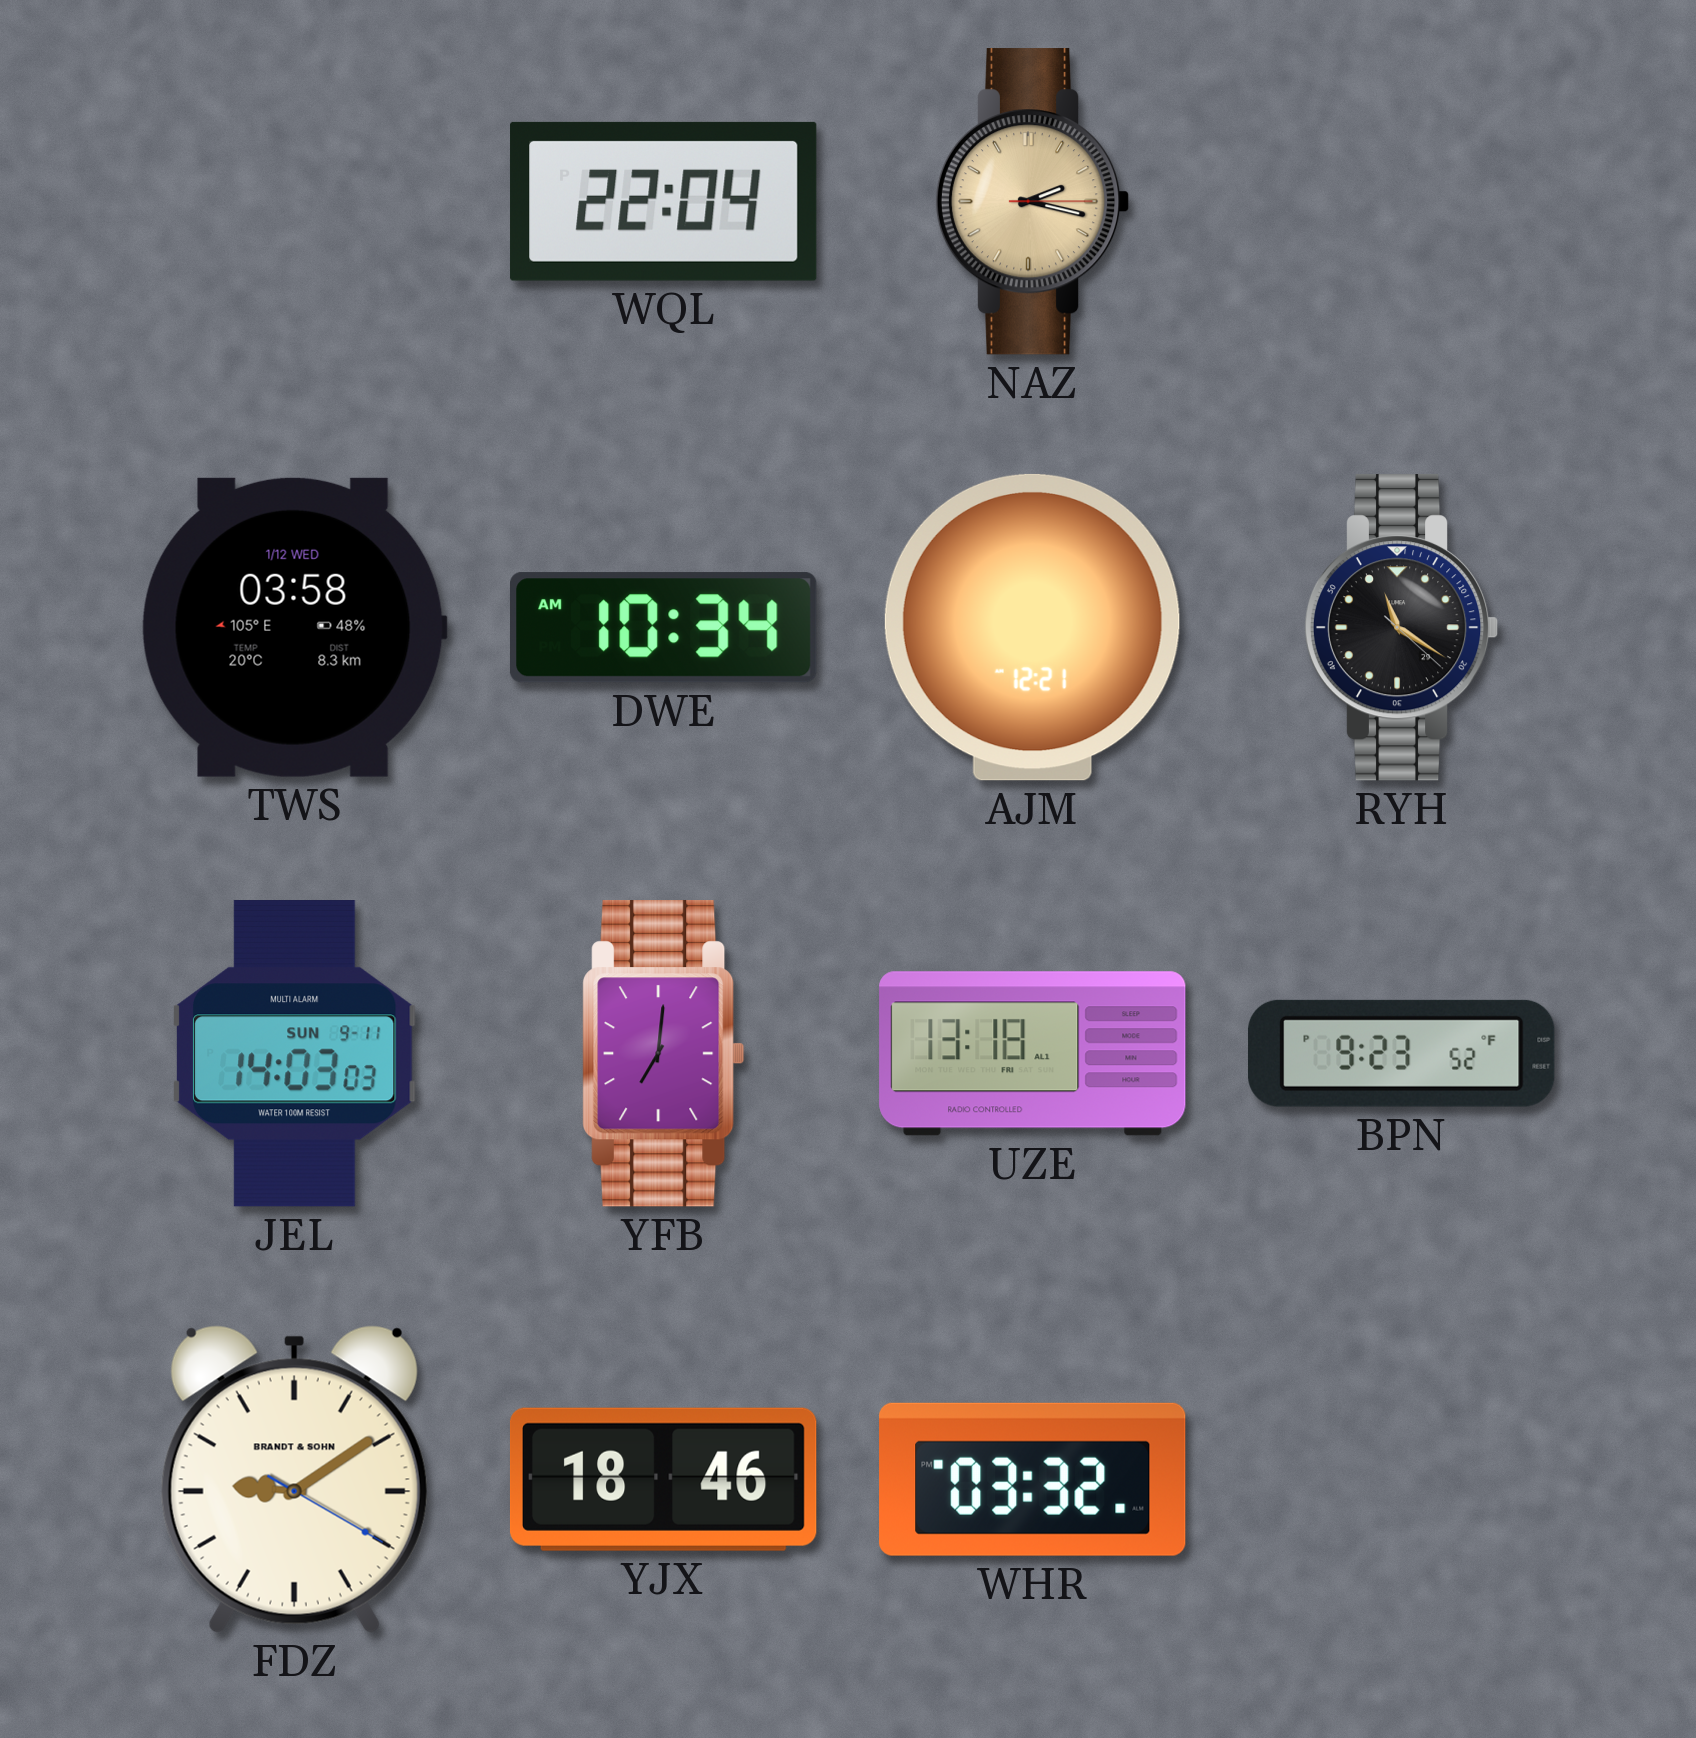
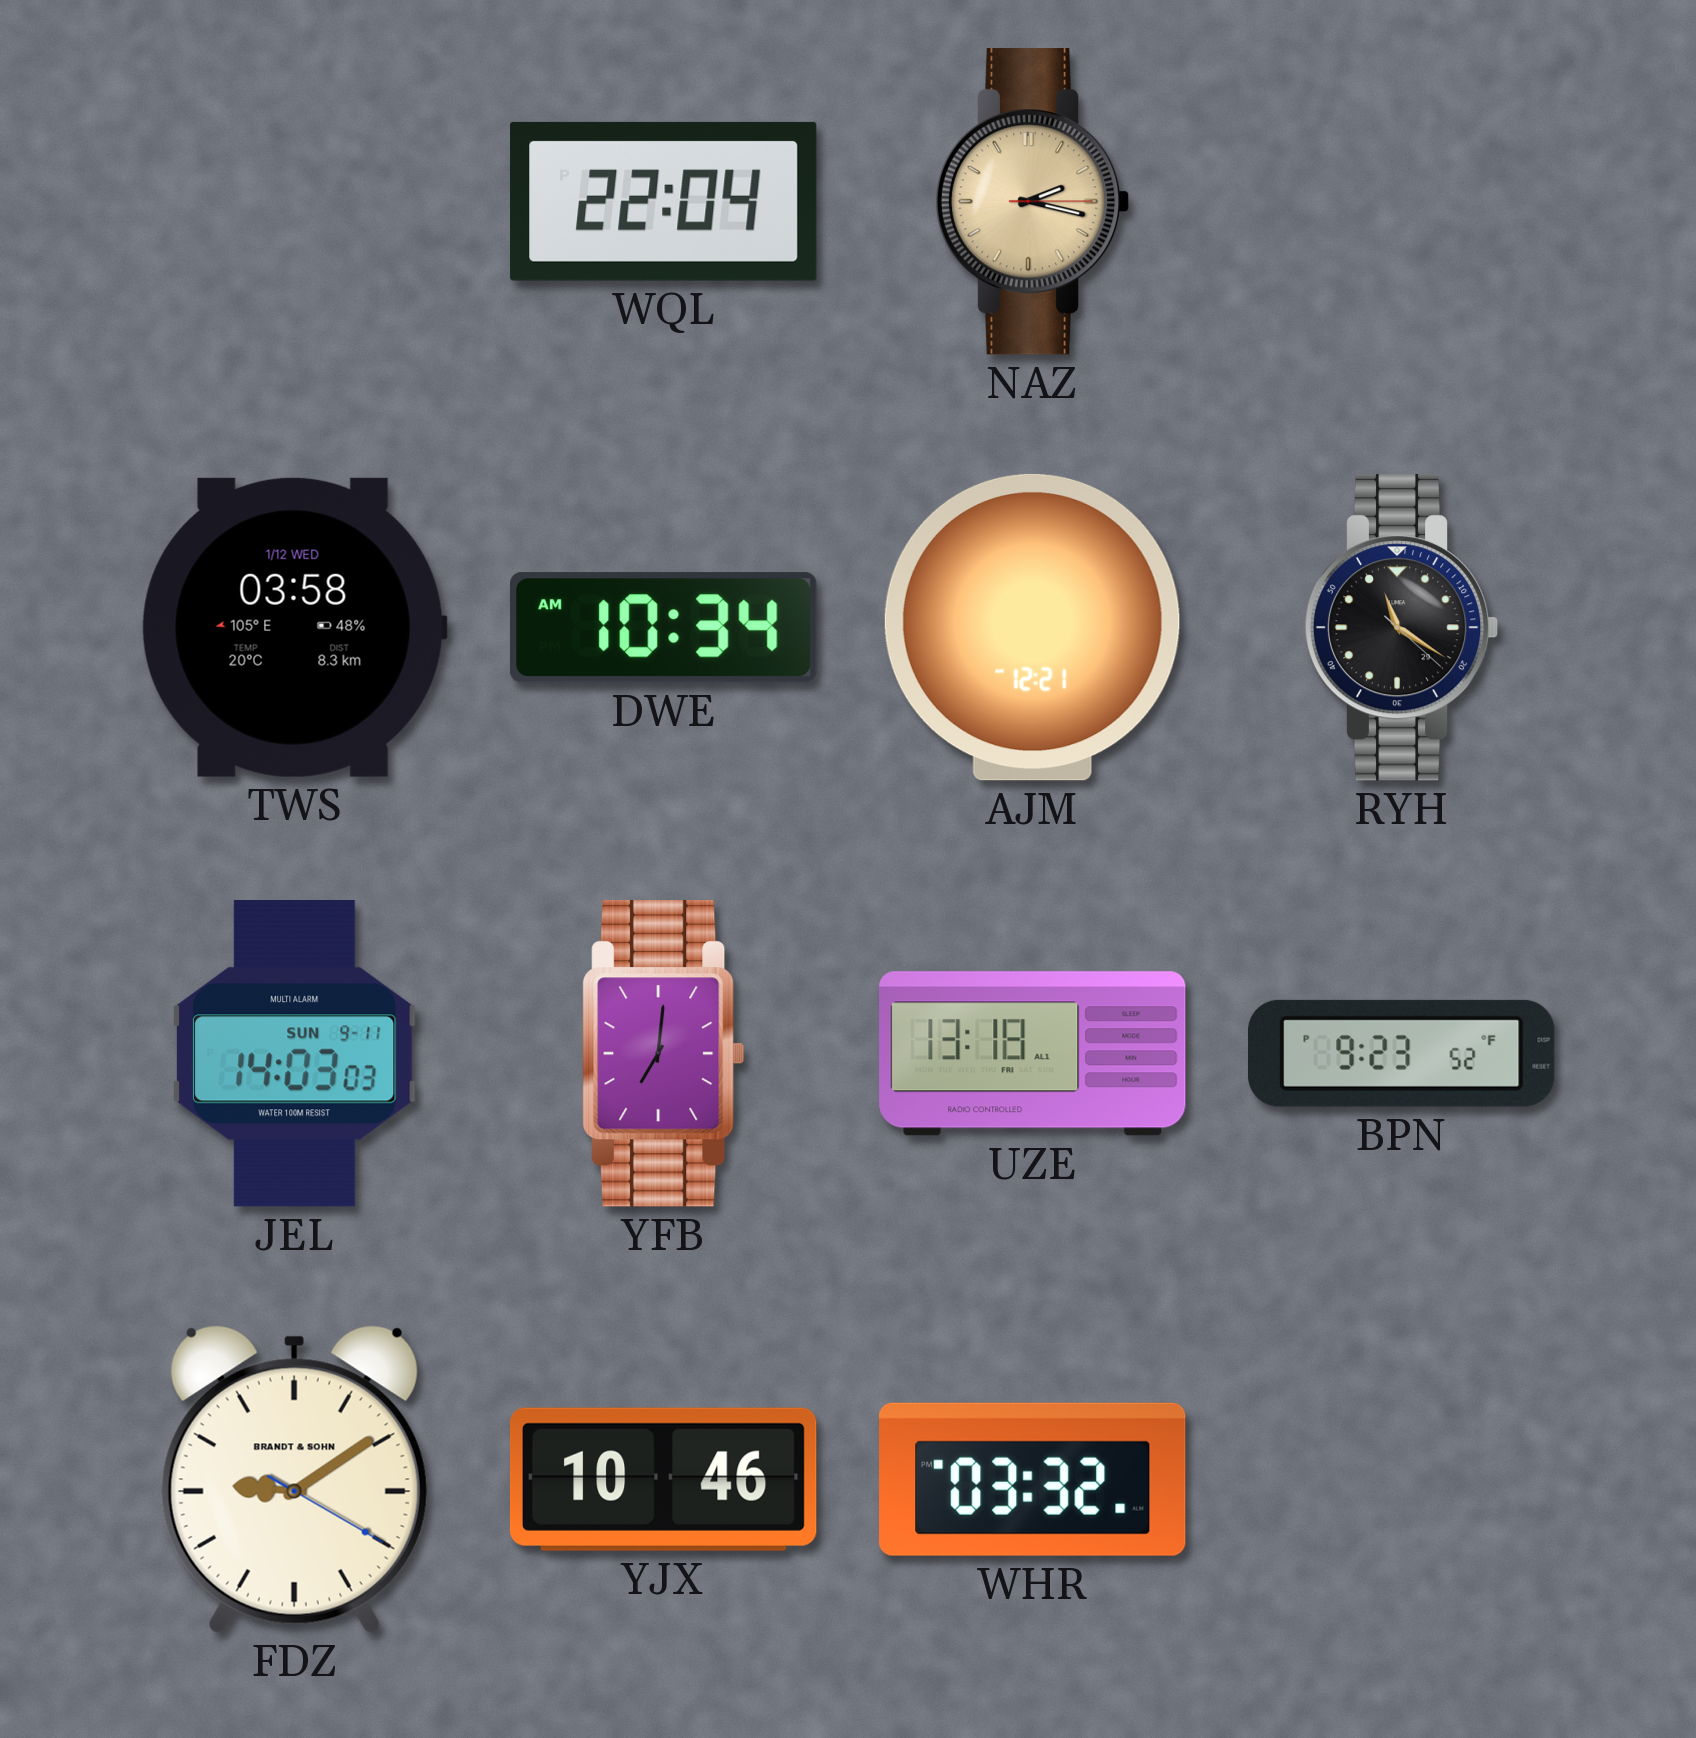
YJX: 18:46 -> 10:46
